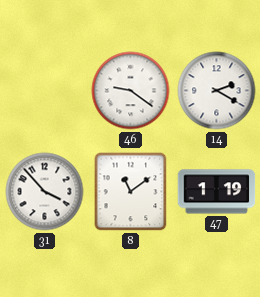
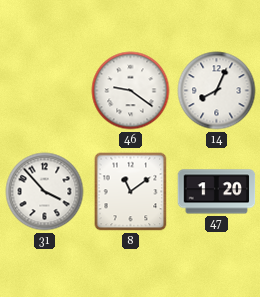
14: 2:20 -> 8:04
47: 1:19 -> 1:20
